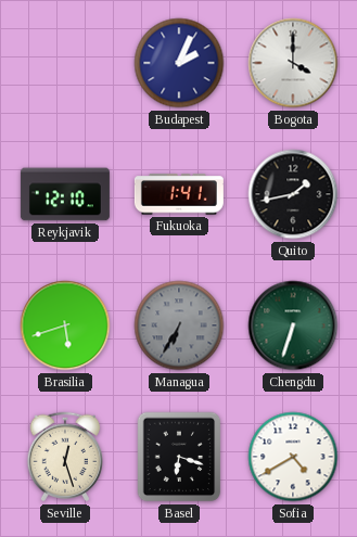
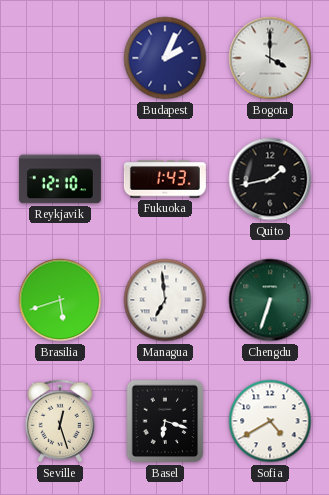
Fukuoka: 1:41 -> 1:43
Managua: 6:35 -> 6:59
Managua dial: grey -> white
